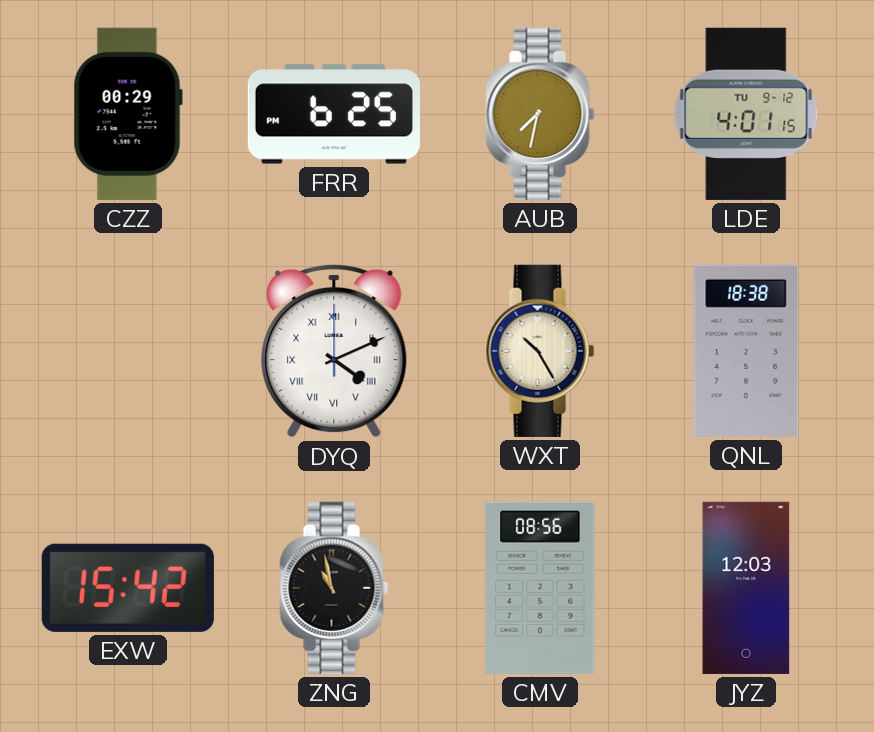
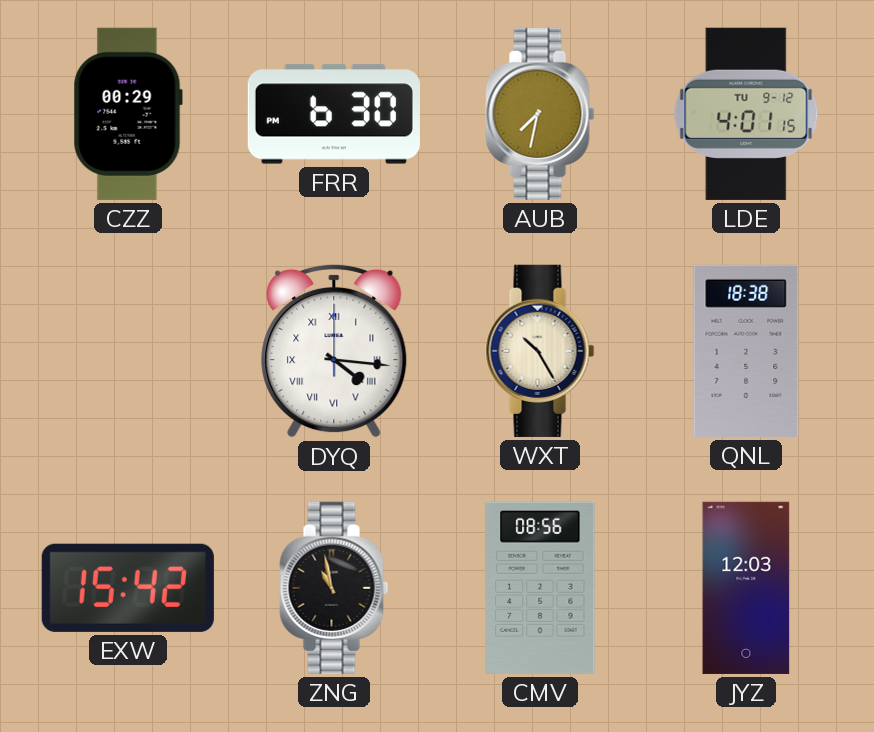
FRR: 6:25 -> 6:30
DYQ: 4:11 -> 4:16
